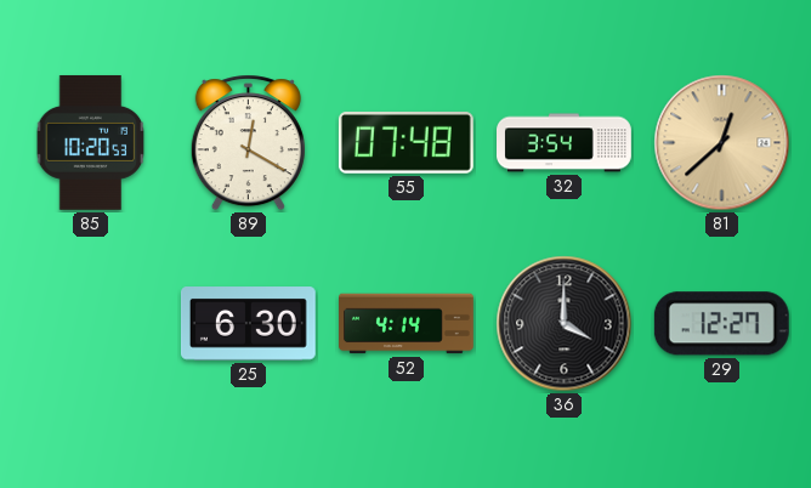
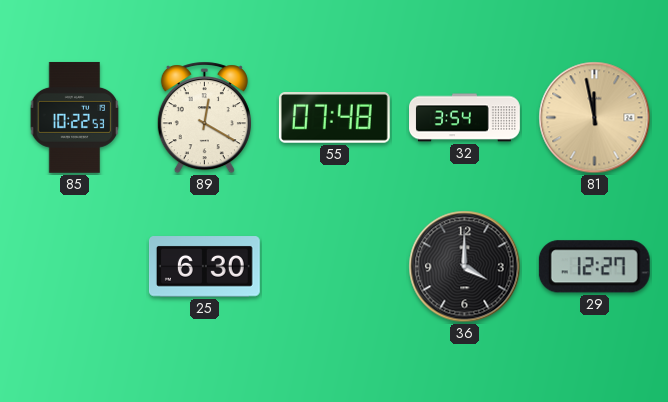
85: 10:20 -> 10:22
81: 12:38 -> 11:58
52: 4:14 -> none
